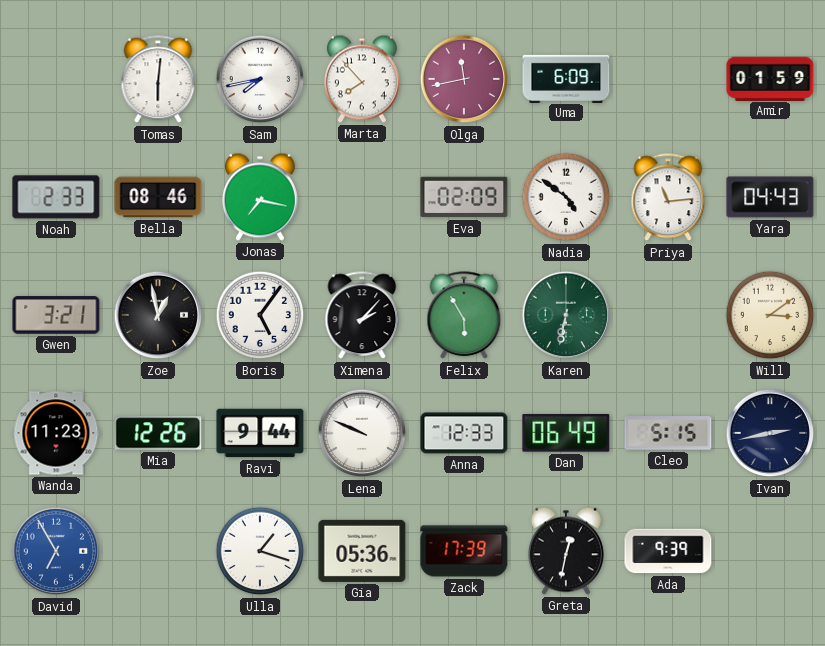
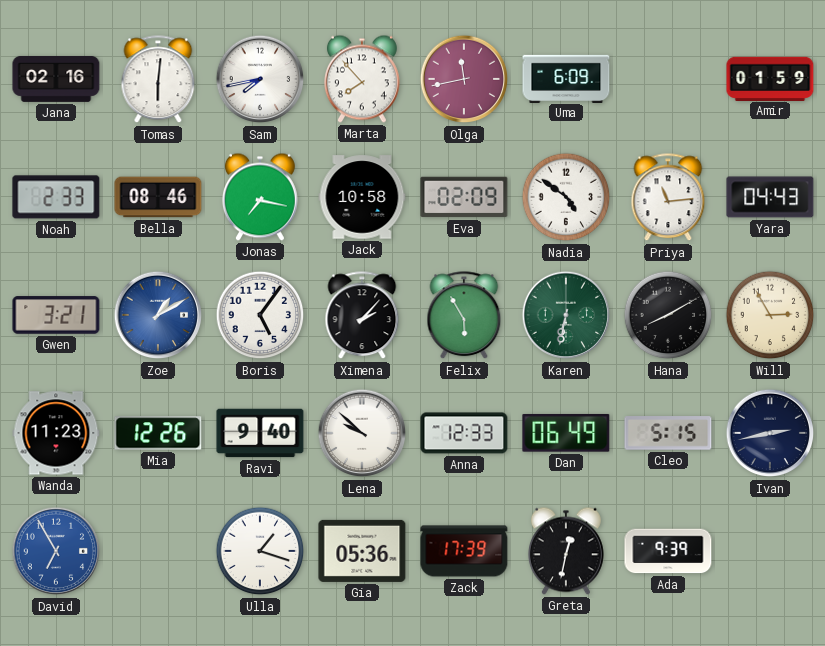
Jana: none -> 02:16
Jack: none -> 10:58
Zoe: 12:58 -> 1:10
Zoe dial: black -> blue
Hana: none -> 8:10
Will: 3:09 -> 2:55
Ravi: 9:44 -> 9:40
Lena: 9:49 -> 9:52
